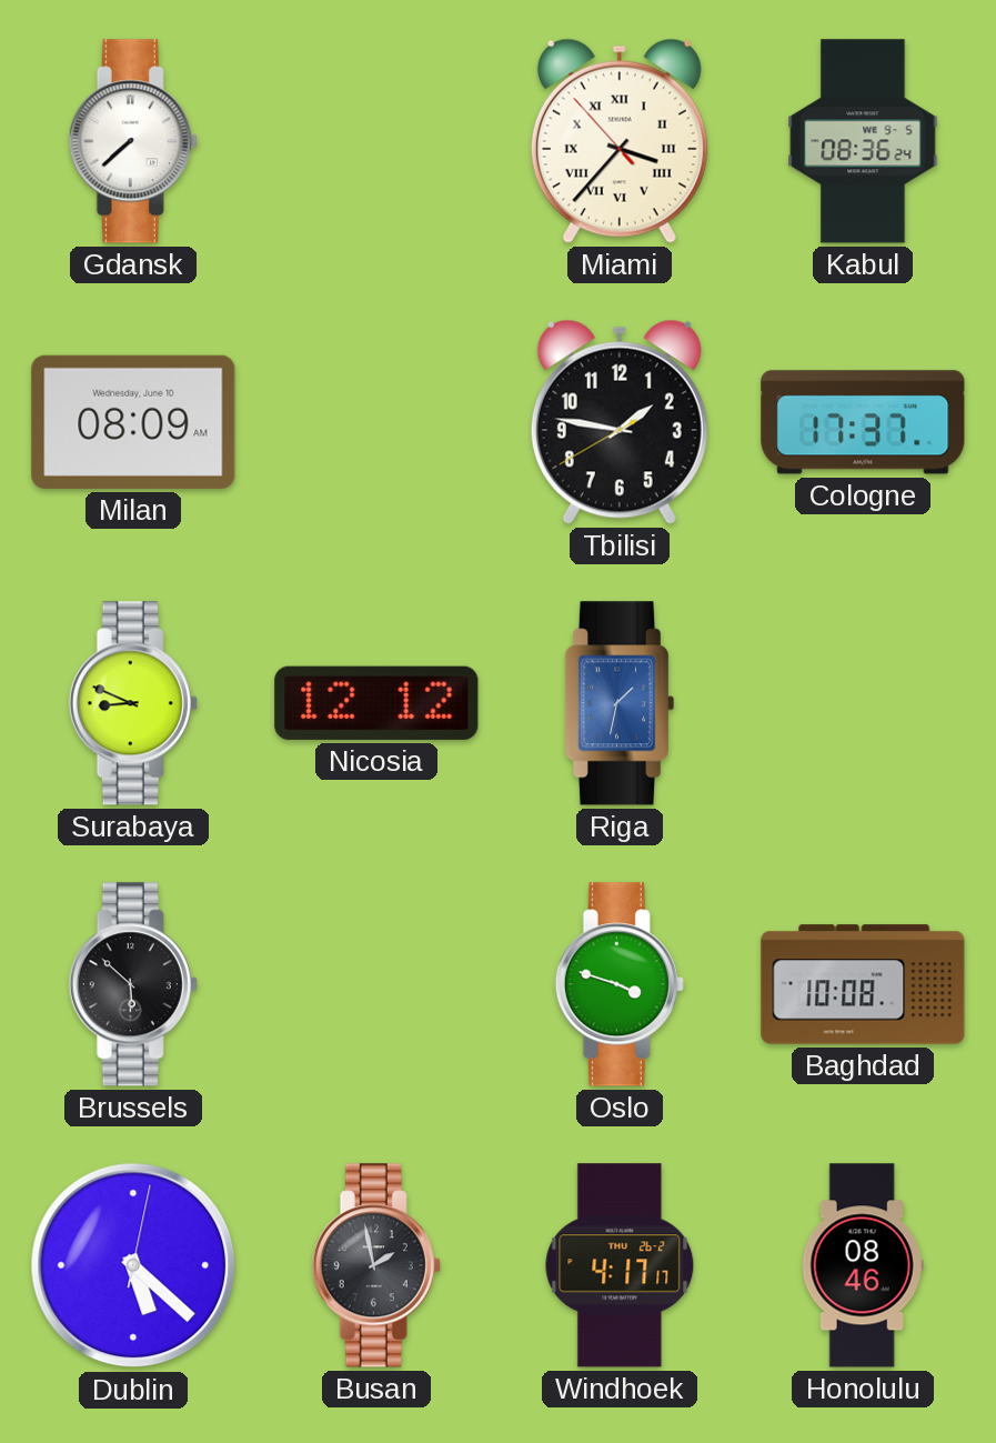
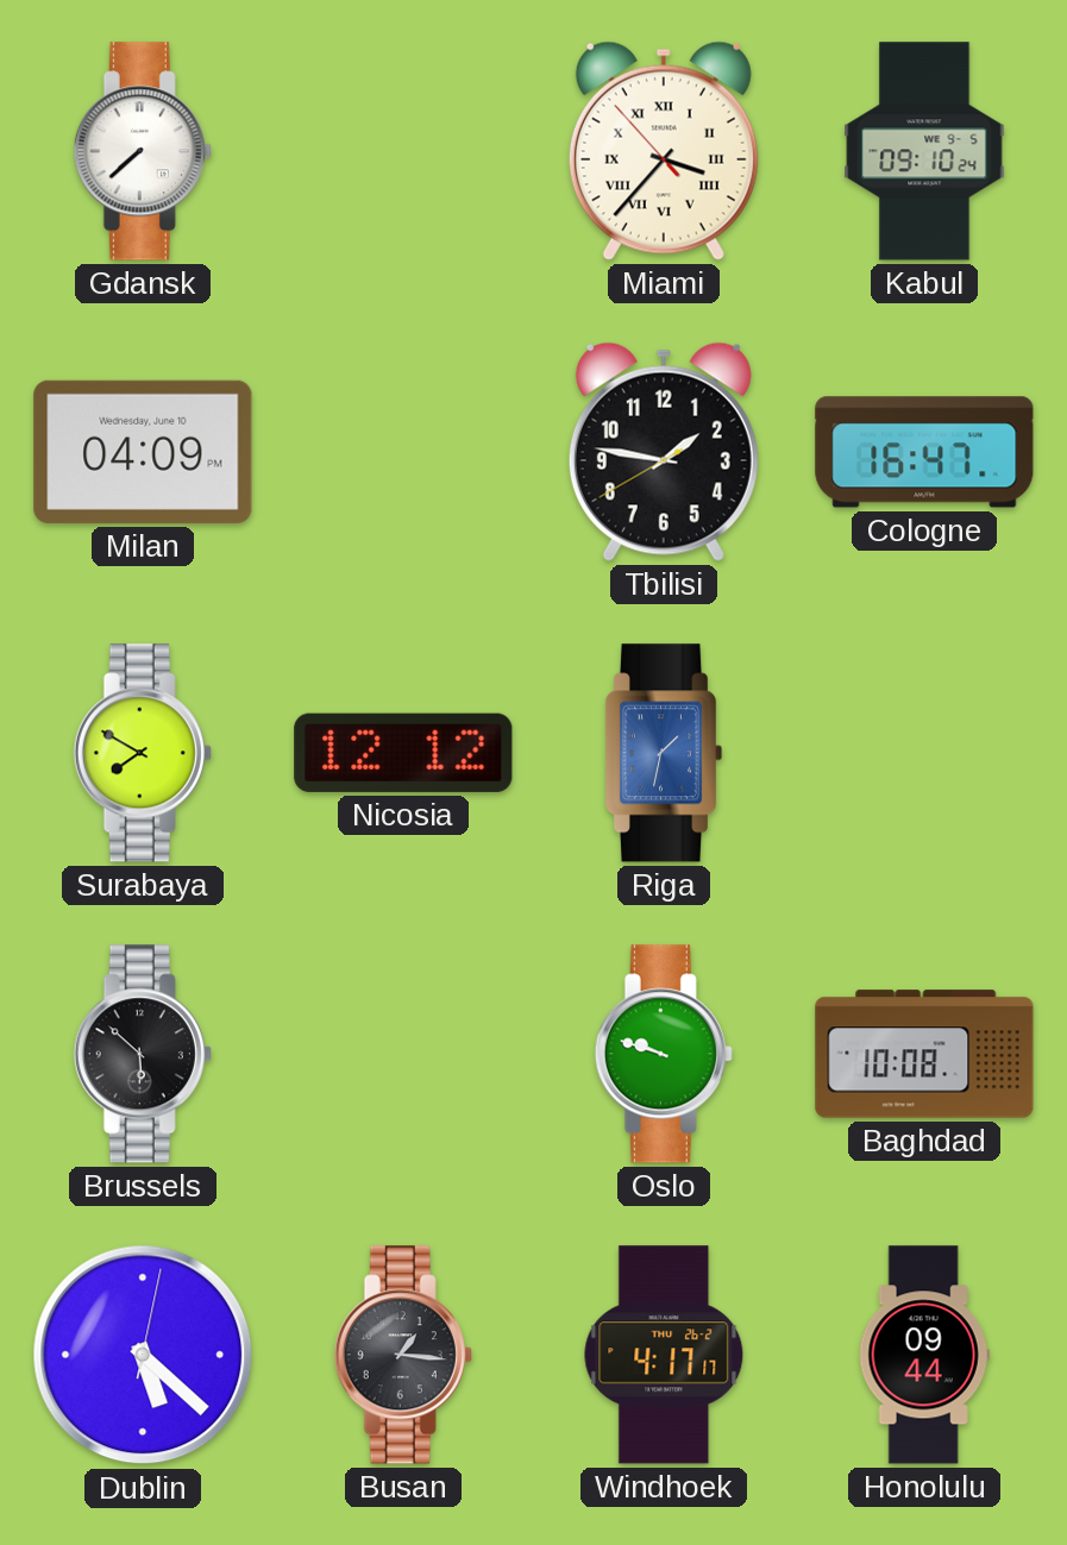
Kabul: 08:36 -> 09:10
Milan: 08:09 -> 04:09
Cologne: 17:37 -> 16:47
Surabaya: 8:49 -> 7:50
Oslo: 3:48 -> 9:48
Busan: 1:58 -> 1:16
Honolulu: 08:46 -> 09:44
